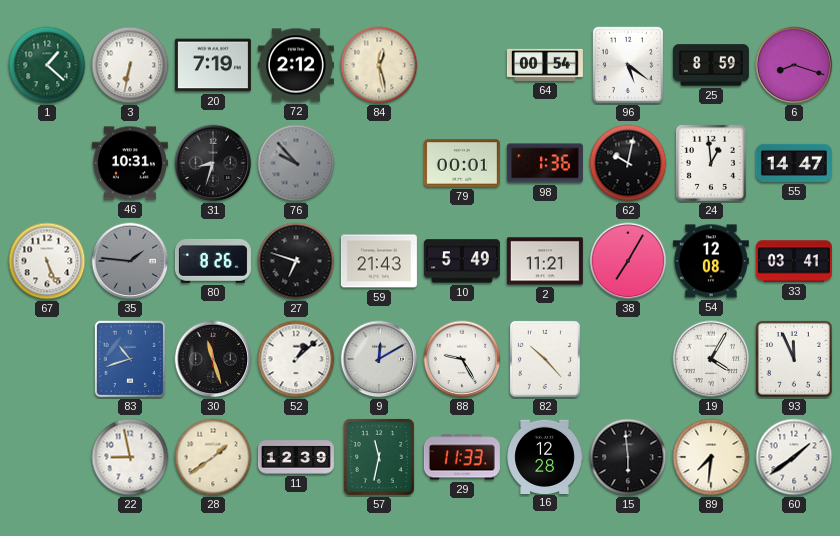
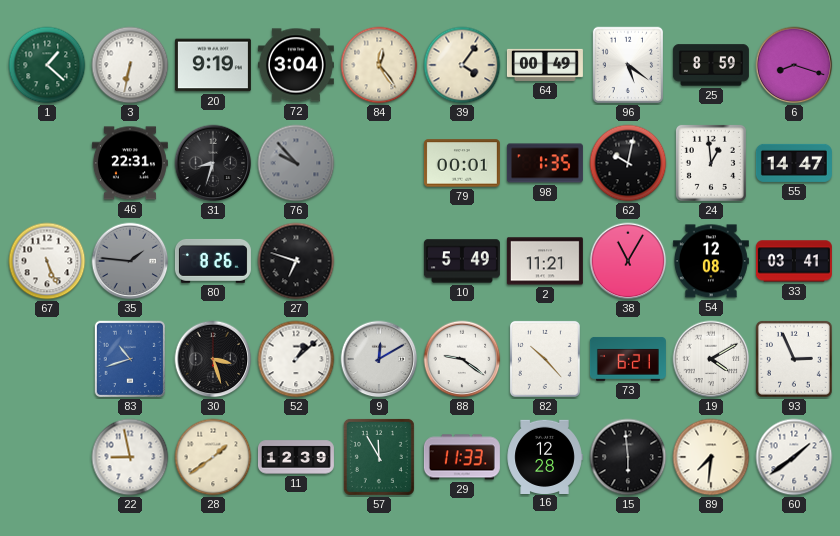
20: 7:19 -> 9:19
72: 2:12 -> 3:04
84: 12:28 -> 12:24
39: none -> 4:06
64: 00:54 -> 00:49
46: 10:31 -> 22:31
98: 1:36 -> 1:35
59: 21:43 -> none
38: 7:05 -> 11:05
30: 11:27 -> 3:27
88: 9:25 -> 9:21
73: none -> 6:21
19: 4:05 -> 4:10
93: 11:56 -> 2:56
57: 11:32 -> 11:55
